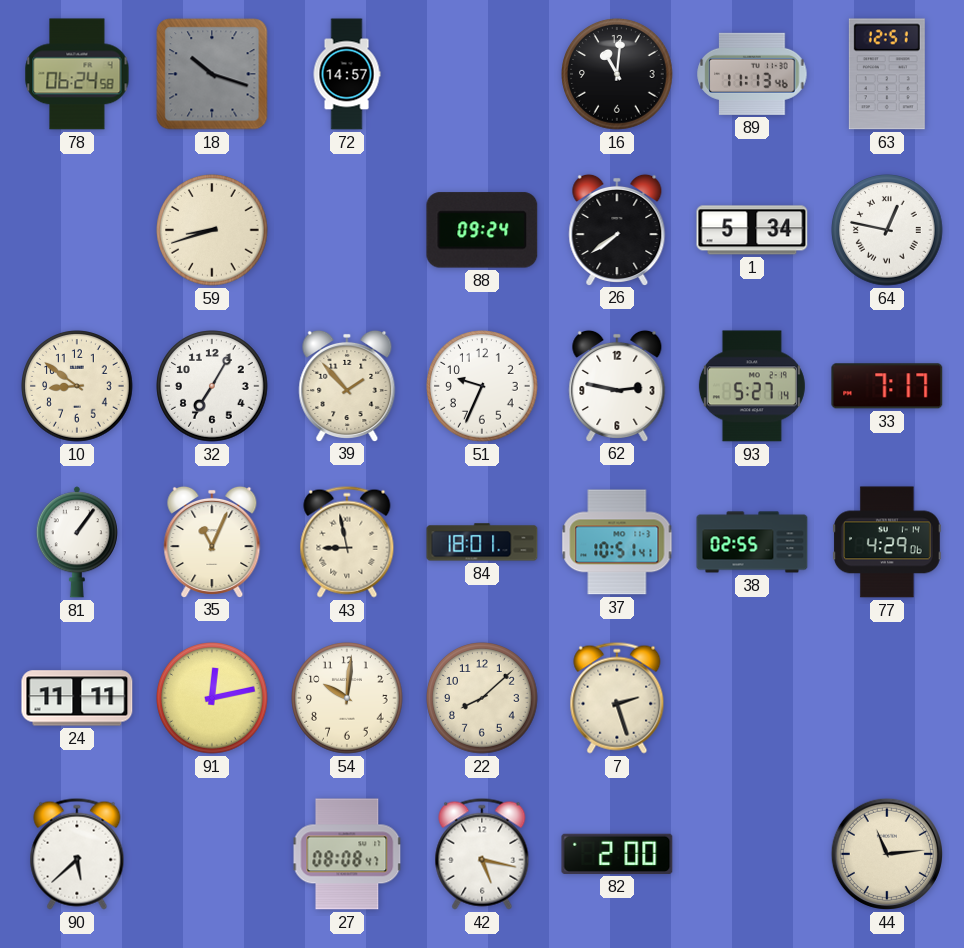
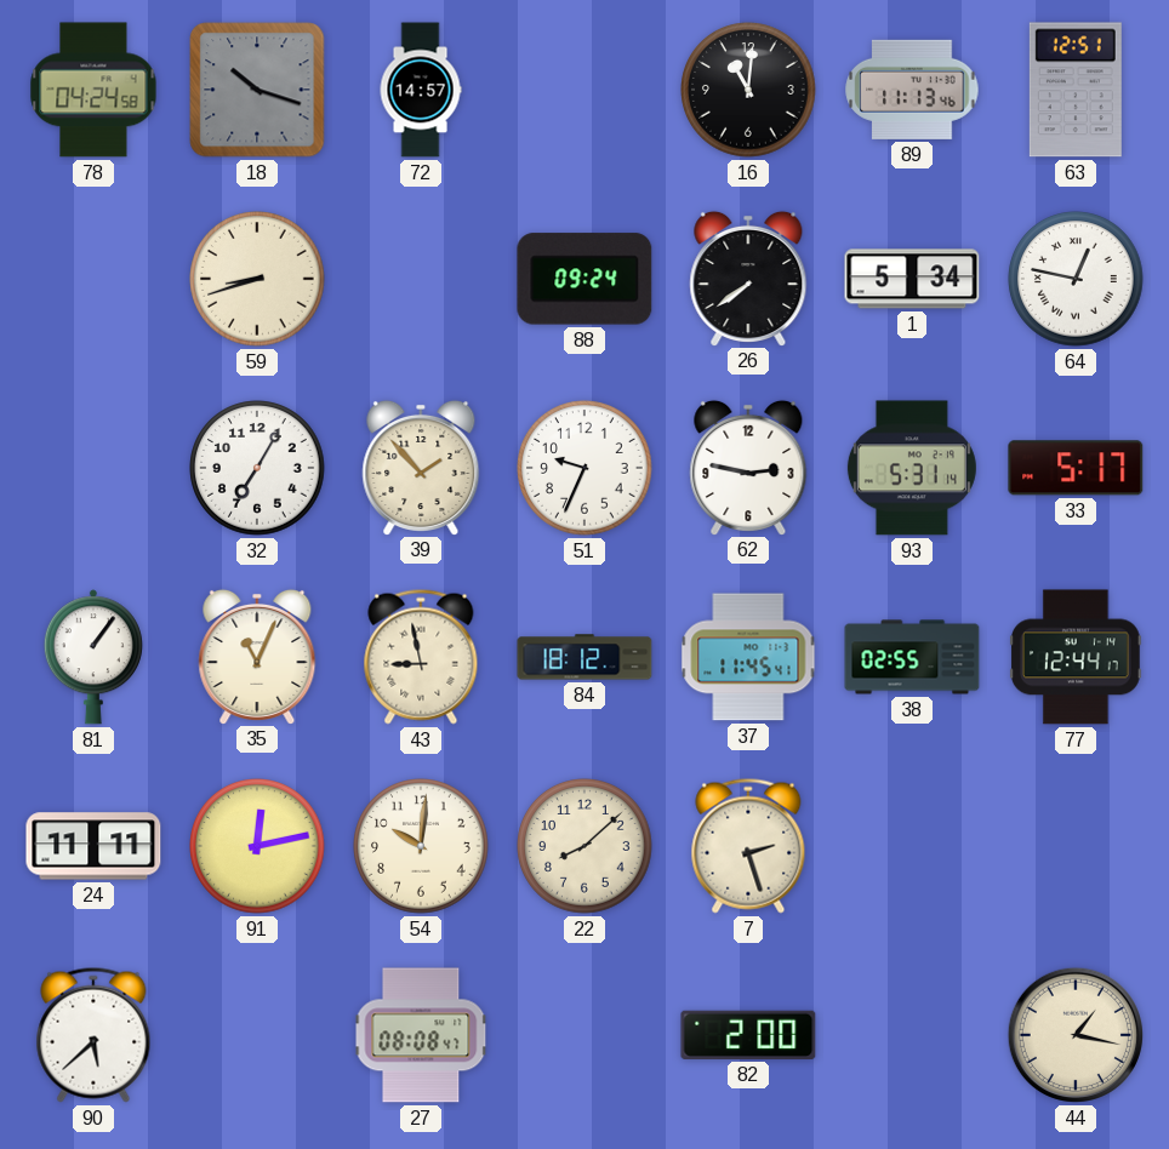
78: 06:24 -> 04:24
10: 8:51 -> none
93: 5:27 -> 5:31
33: 7:17 -> 5:17
84: 18:01 -> 18:12
37: 10:51 -> 11:45
77: 4:29 -> 12:44
42: 5:17 -> none
44: 11:14 -> 1:17
